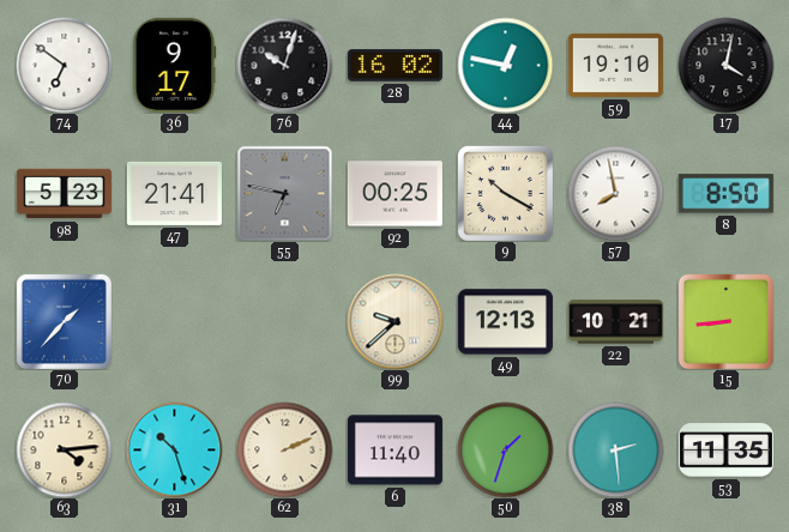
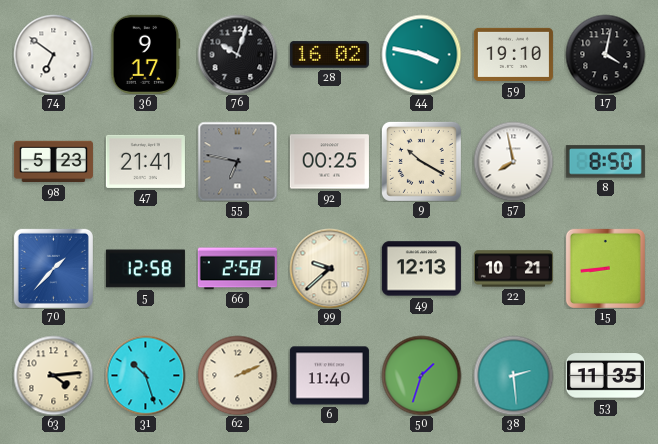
44: 12:47 -> 3:47
5: none -> 12:58
66: none -> 2:58
